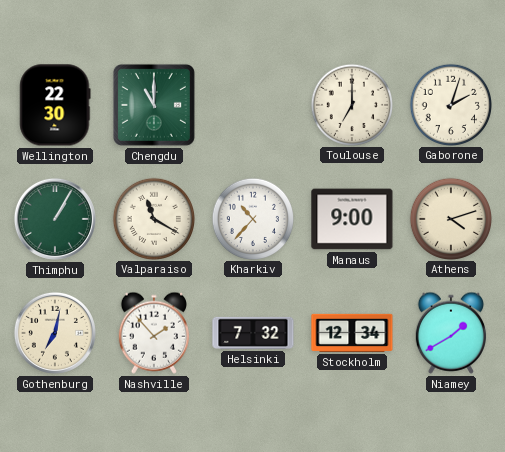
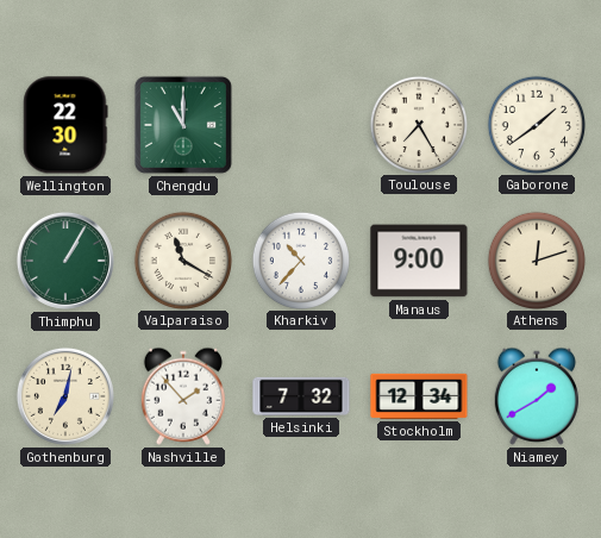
Toulouse: 7:00 -> 7:25
Gaborone: 2:03 -> 1:39
Athens: 4:12 -> 12:12
